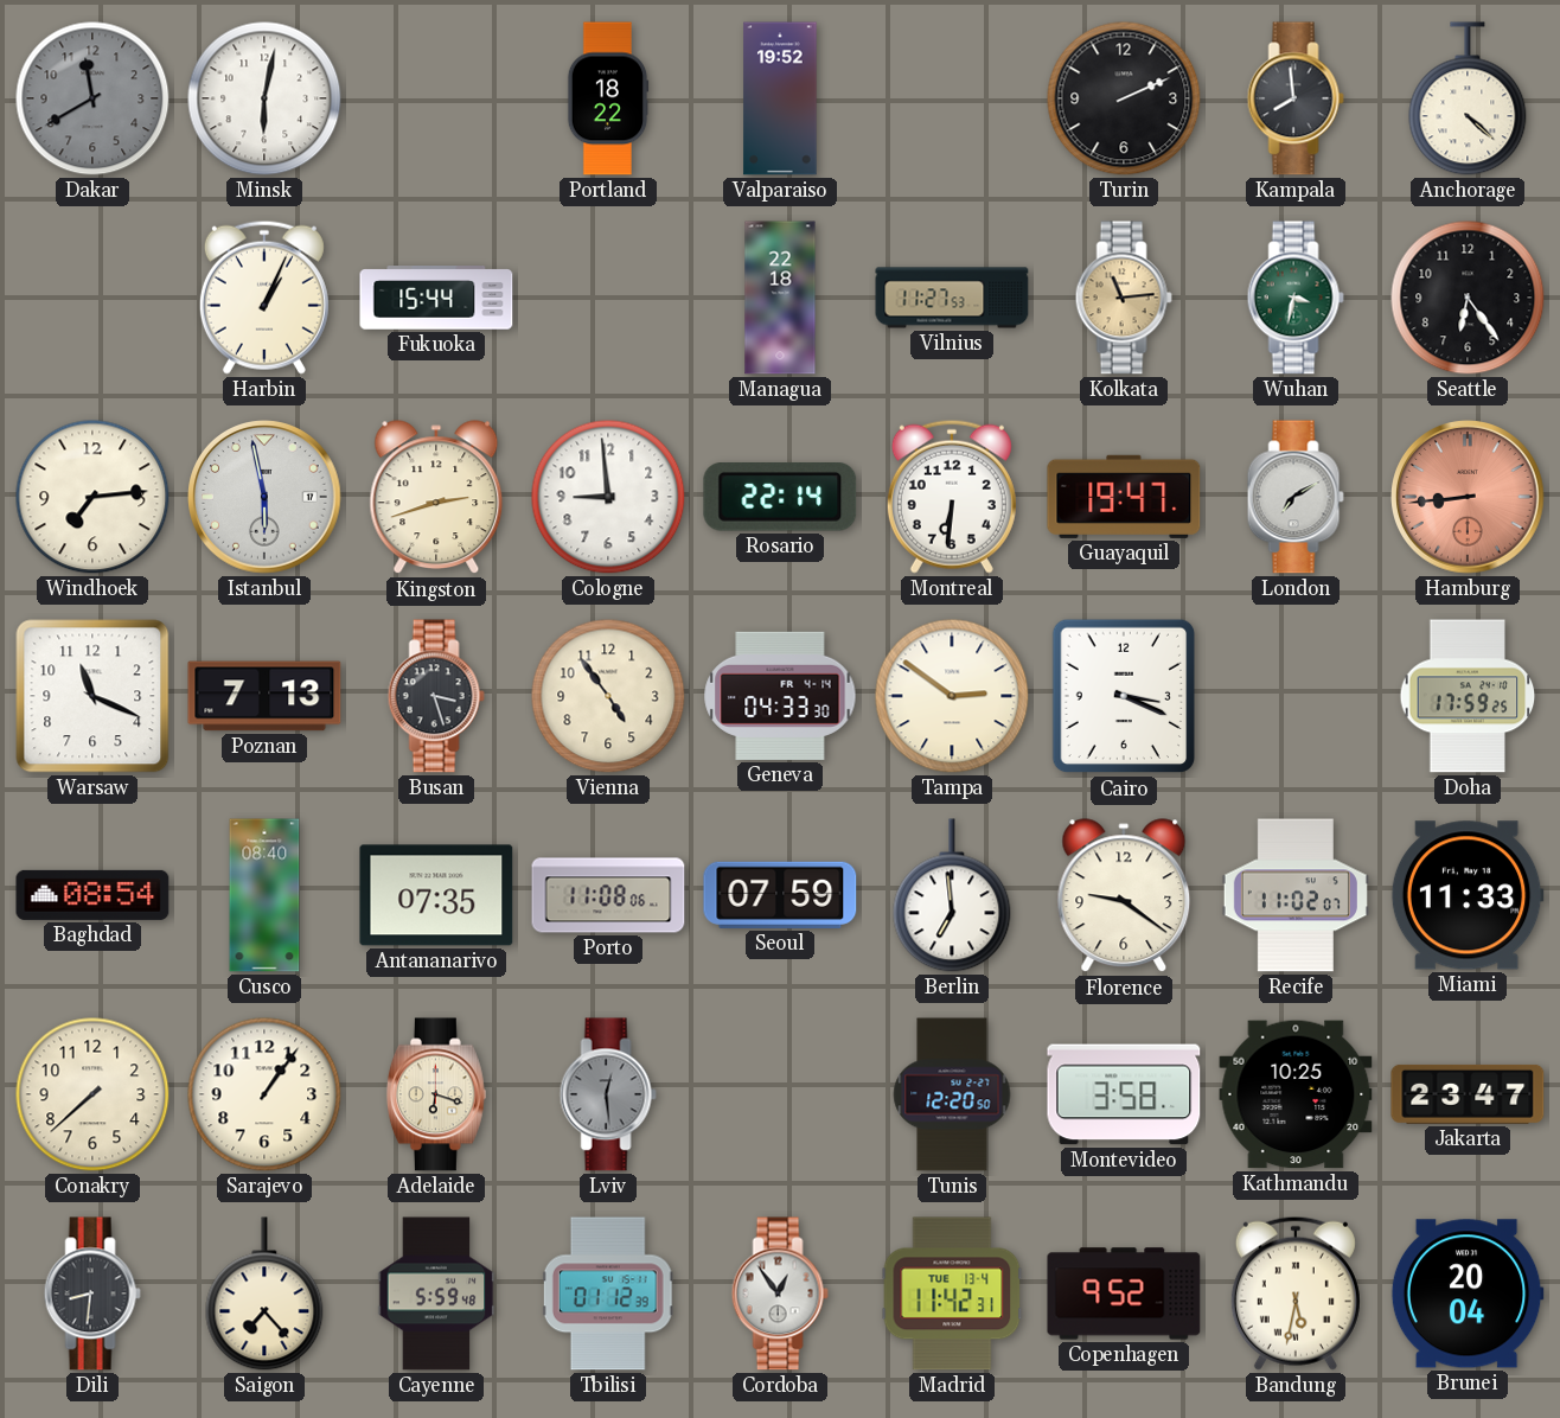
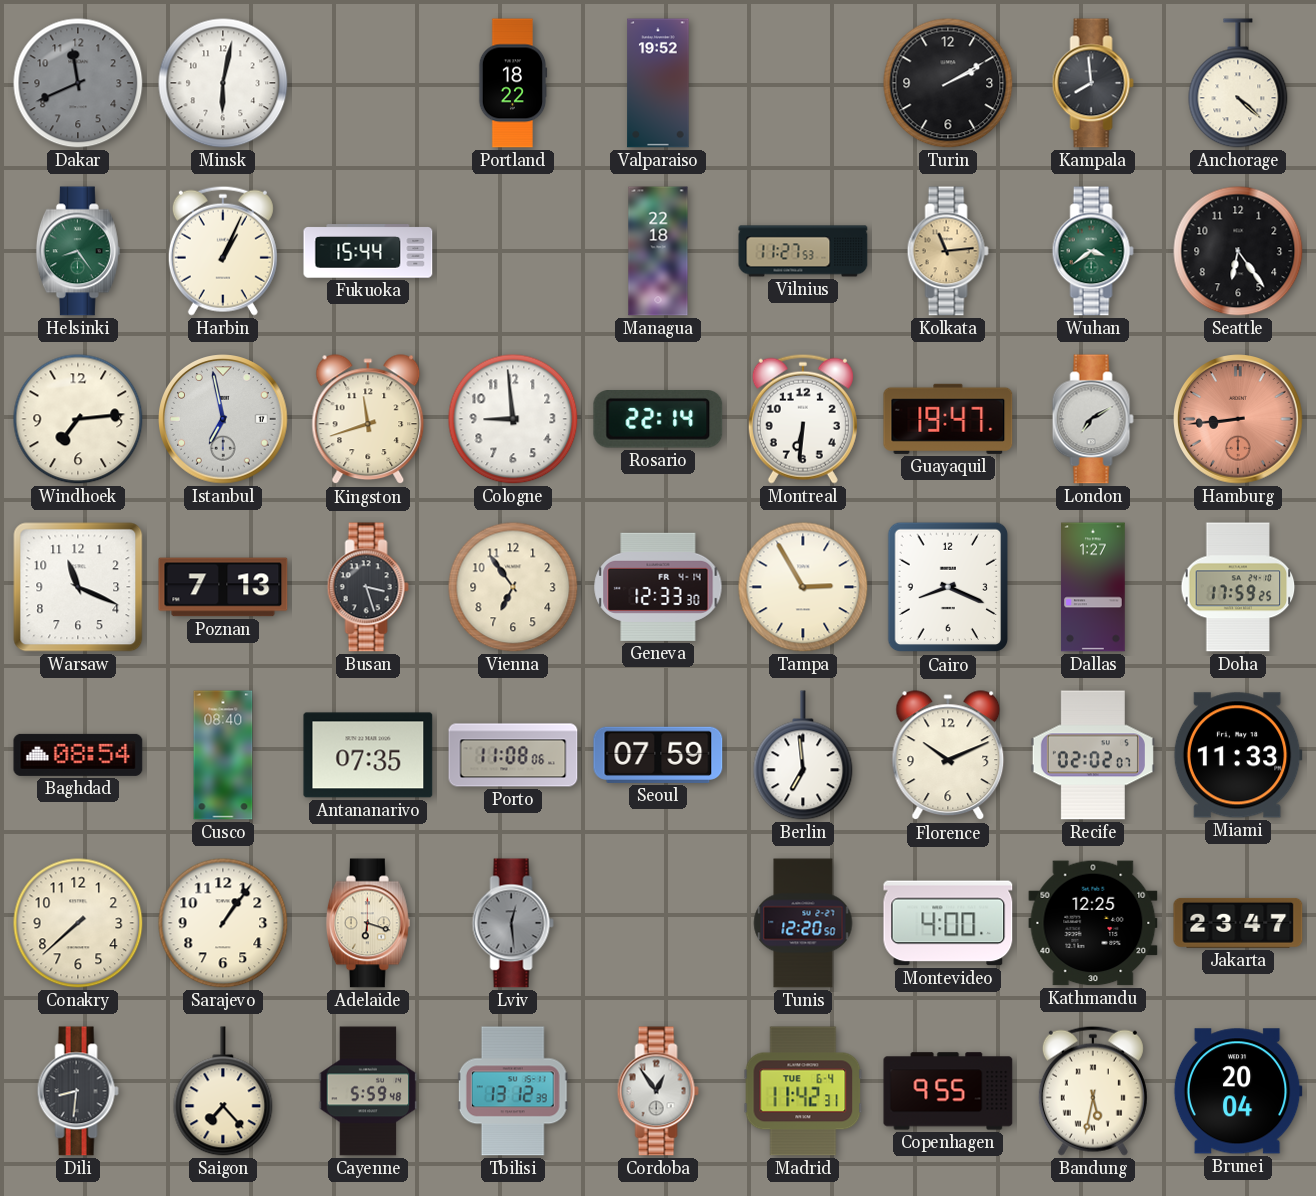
Dakar: 11:40 -> 11:41
Turin: 2:11 -> 2:10
Helsinki: none -> 8:24
Wuhan: 3:32 -> 3:39
Istanbul: 5:58 -> 6:58
Kingston: 2:42 -> 11:42
Vienna: 4:54 -> 6:54
Geneva: 04:33 -> 12:33
Tampa: 2:51 -> 2:55
Cairo: 3:19 -> 8:19
Dallas: none -> 1:27
Florence: 9:21 -> 10:11
Recife: 11:02 -> 02:02
Montevideo: 3:58 -> 4:00
Kathmandu: 10:25 -> 12:25
Tbilisi: 01:12 -> 13:12
Madrid date: TUE 13-4 -> TUE 6-4
Copenhagen: 9:52 -> 9:55
